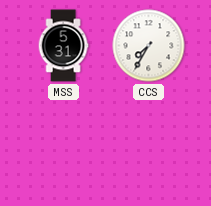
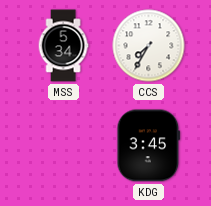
MSS: 5:31 -> 5:34
KDG: none -> 3:45
